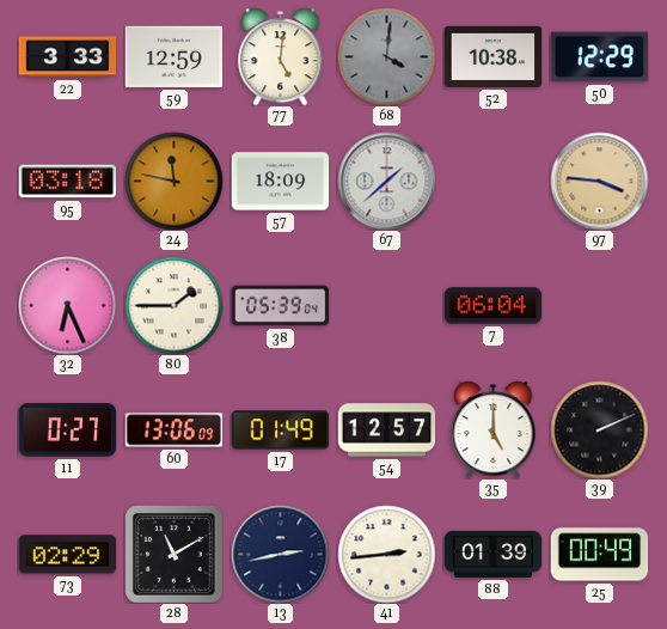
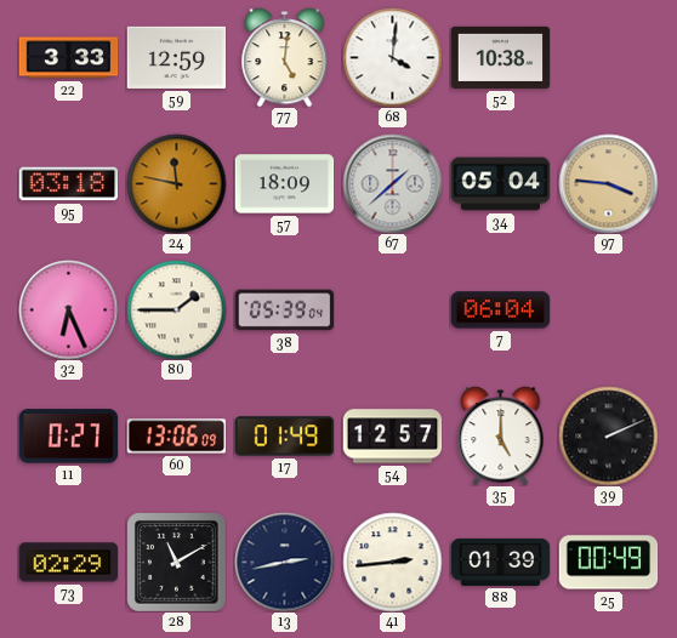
68 dial: grey -> white
50: 12:29 -> none
34: none -> 05:04
